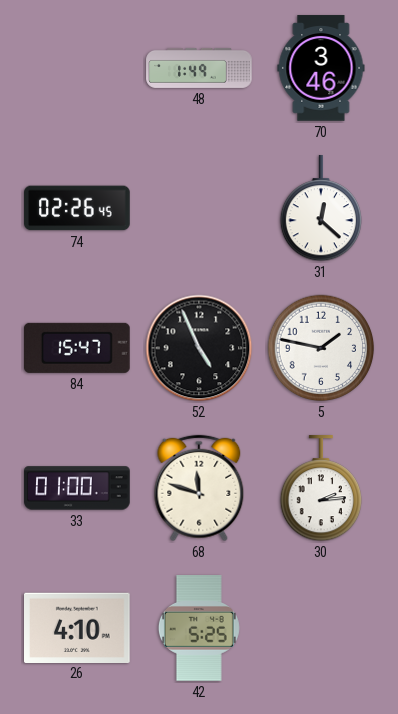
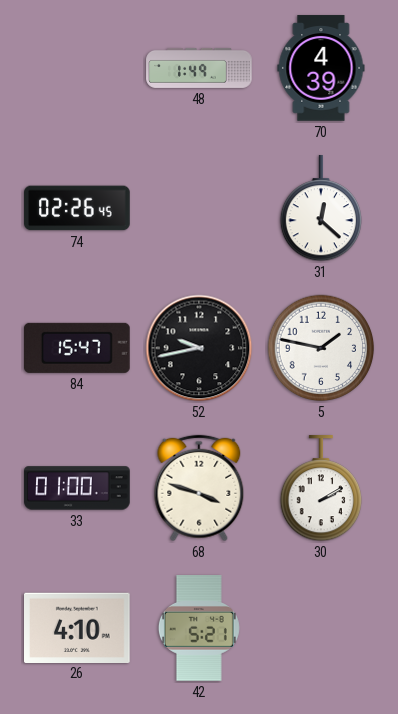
70: 3:46 -> 4:39
52: 4:56 -> 9:43
68: 11:48 -> 3:48
30: 2:14 -> 2:10
42: 5:25 -> 5:21
